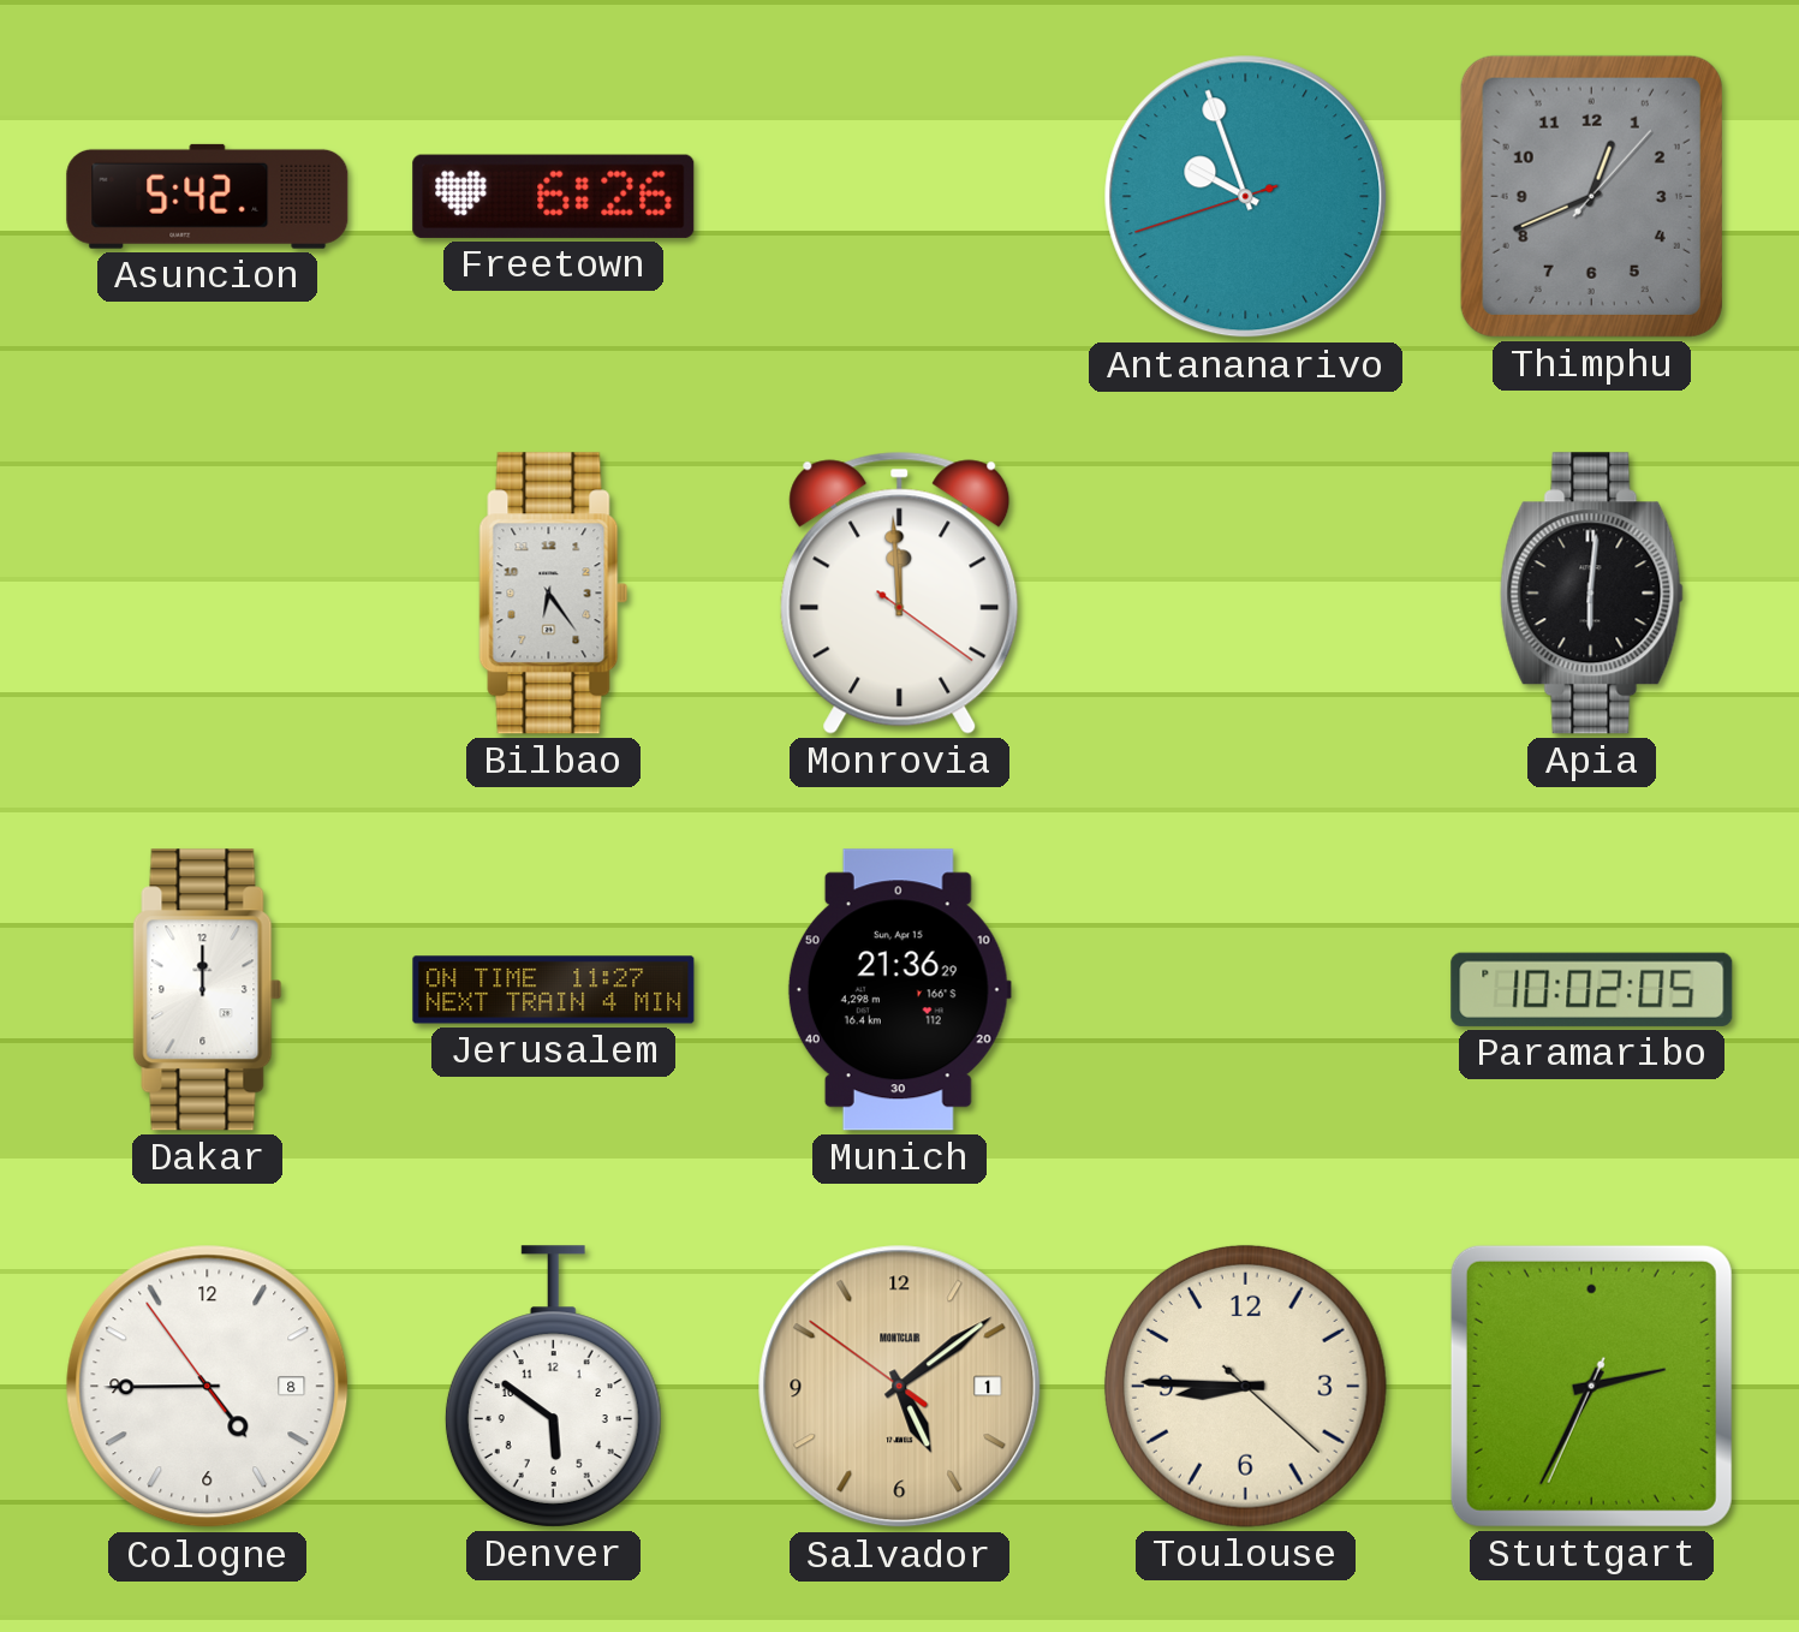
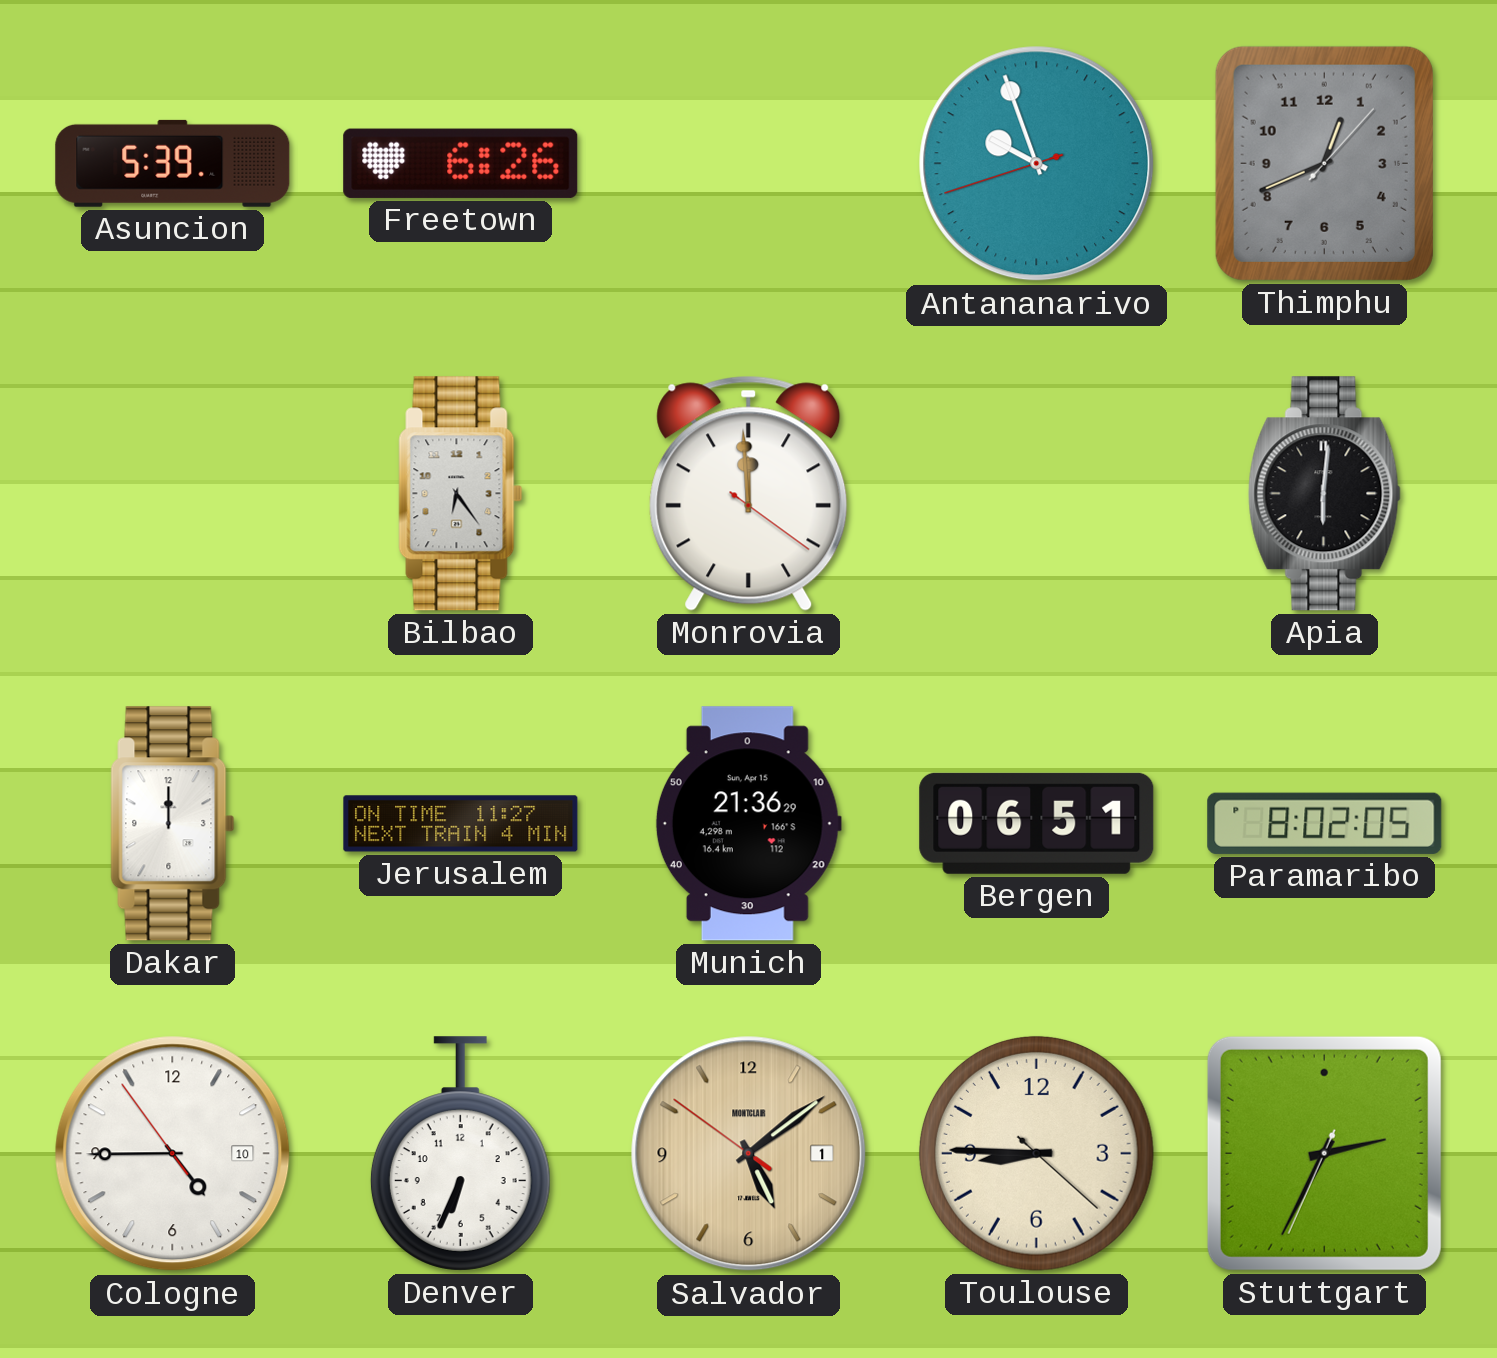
Asuncion: 5:42 -> 5:39
Bergen: none -> 06:51
Paramaribo: 10:02 -> 8:02
Cologne date: 8 -> 10
Denver: 5:51 -> 6:34
